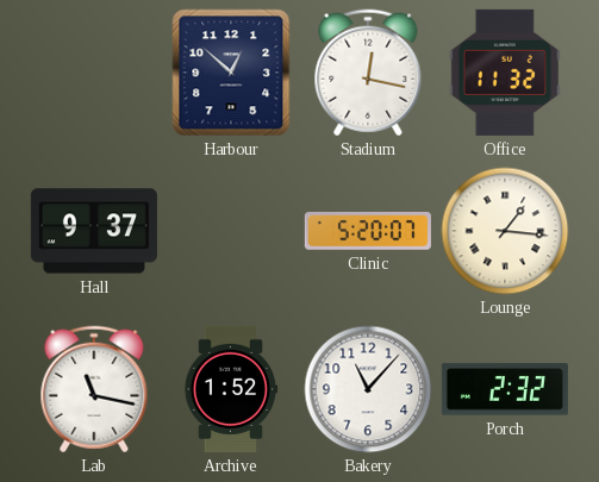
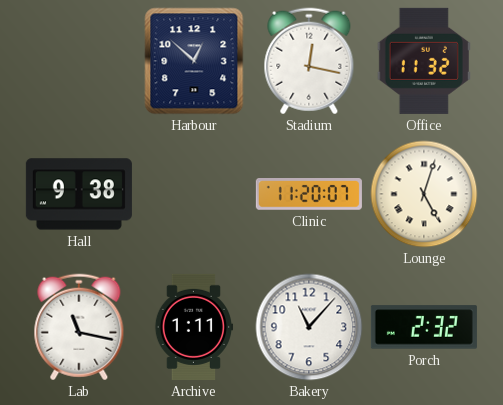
Hall: 9:37 -> 9:38
Clinic: 5:20 -> 11:20
Lounge: 1:16 -> 5:03
Archive: 1:52 -> 1:11
